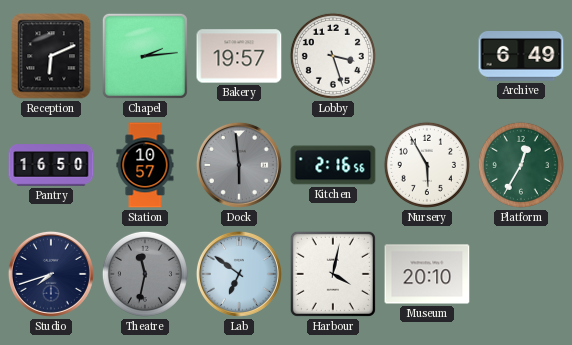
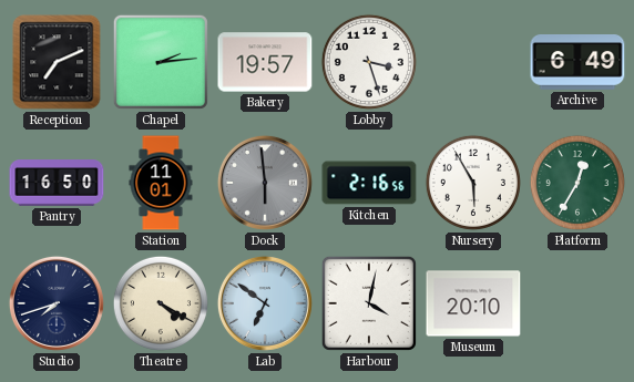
Reception: 6:11 -> 7:11
Station: 10:57 -> 11:01
Theatre: 11:32 -> 4:20
Theatre dial: grey -> cream
